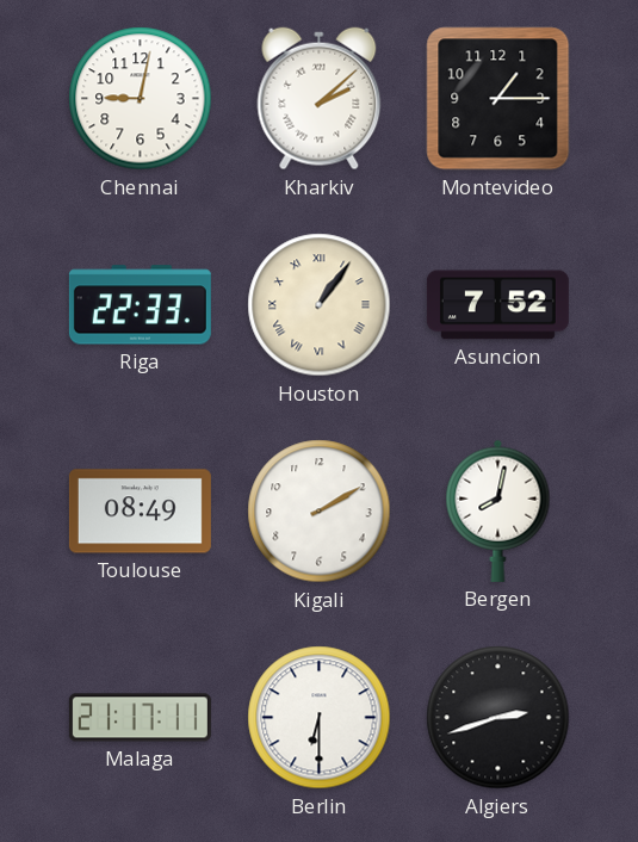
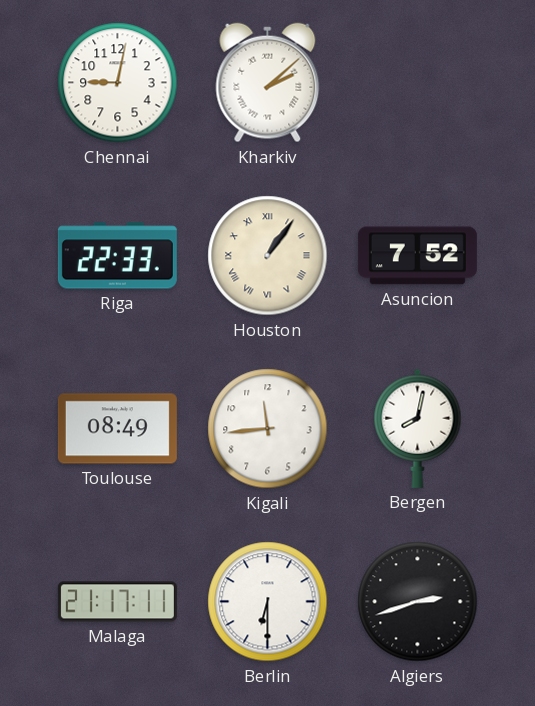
Montevideo: 1:15 -> none
Kigali: 2:10 -> 11:44
